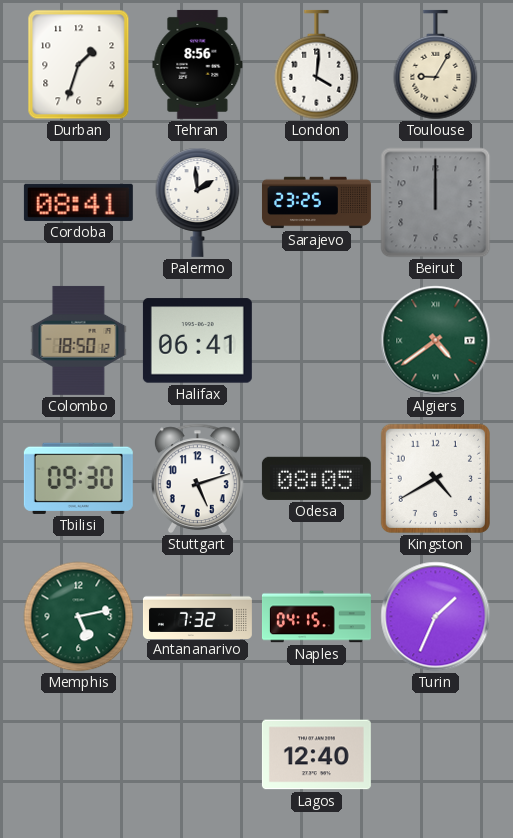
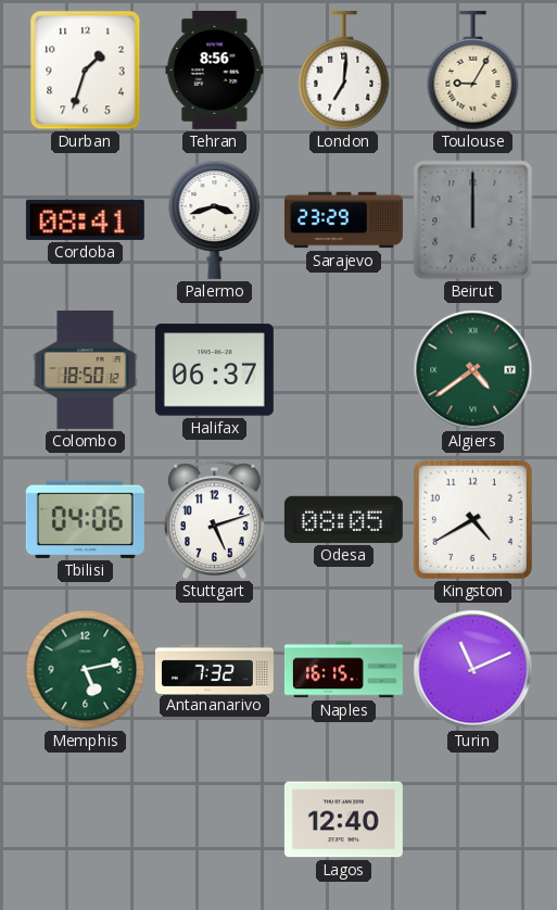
London: 4:01 -> 7:01
Palermo: 1:59 -> 3:42
Sarajevo: 23:25 -> 23:29
Halifax: 06:41 -> 06:37
Tbilisi: 09:30 -> 04:06
Naples: 04:15 -> 16:15
Turin: 1:34 -> 11:11
